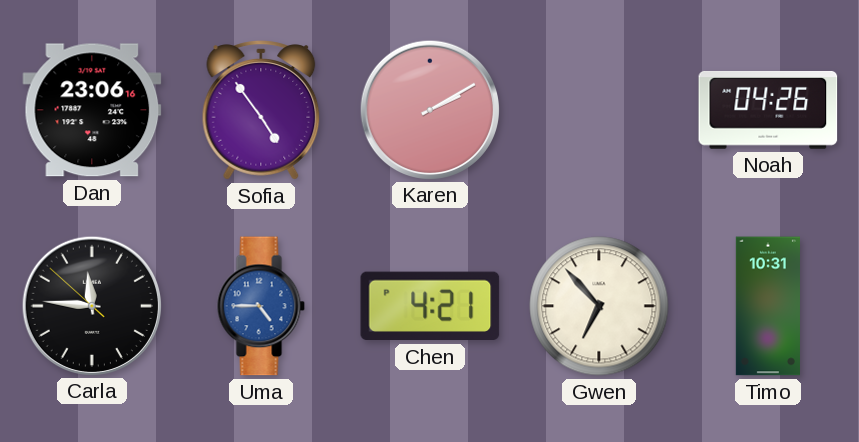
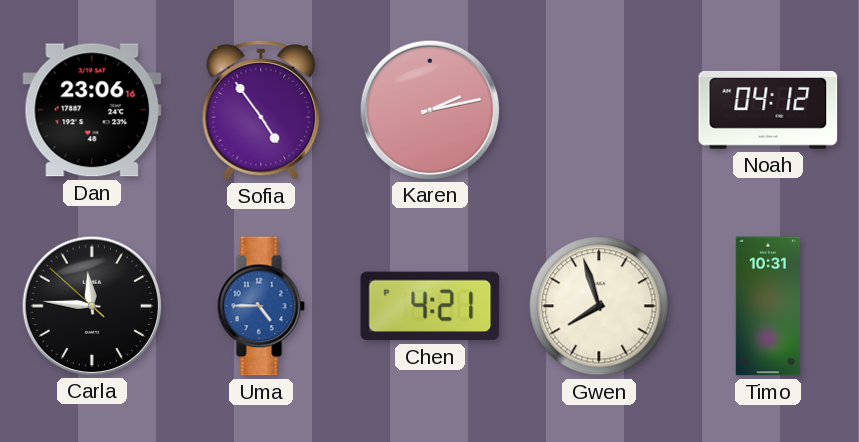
Karen: 2:10 -> 2:13
Noah: 04:26 -> 04:12
Gwen: 6:53 -> 7:57
